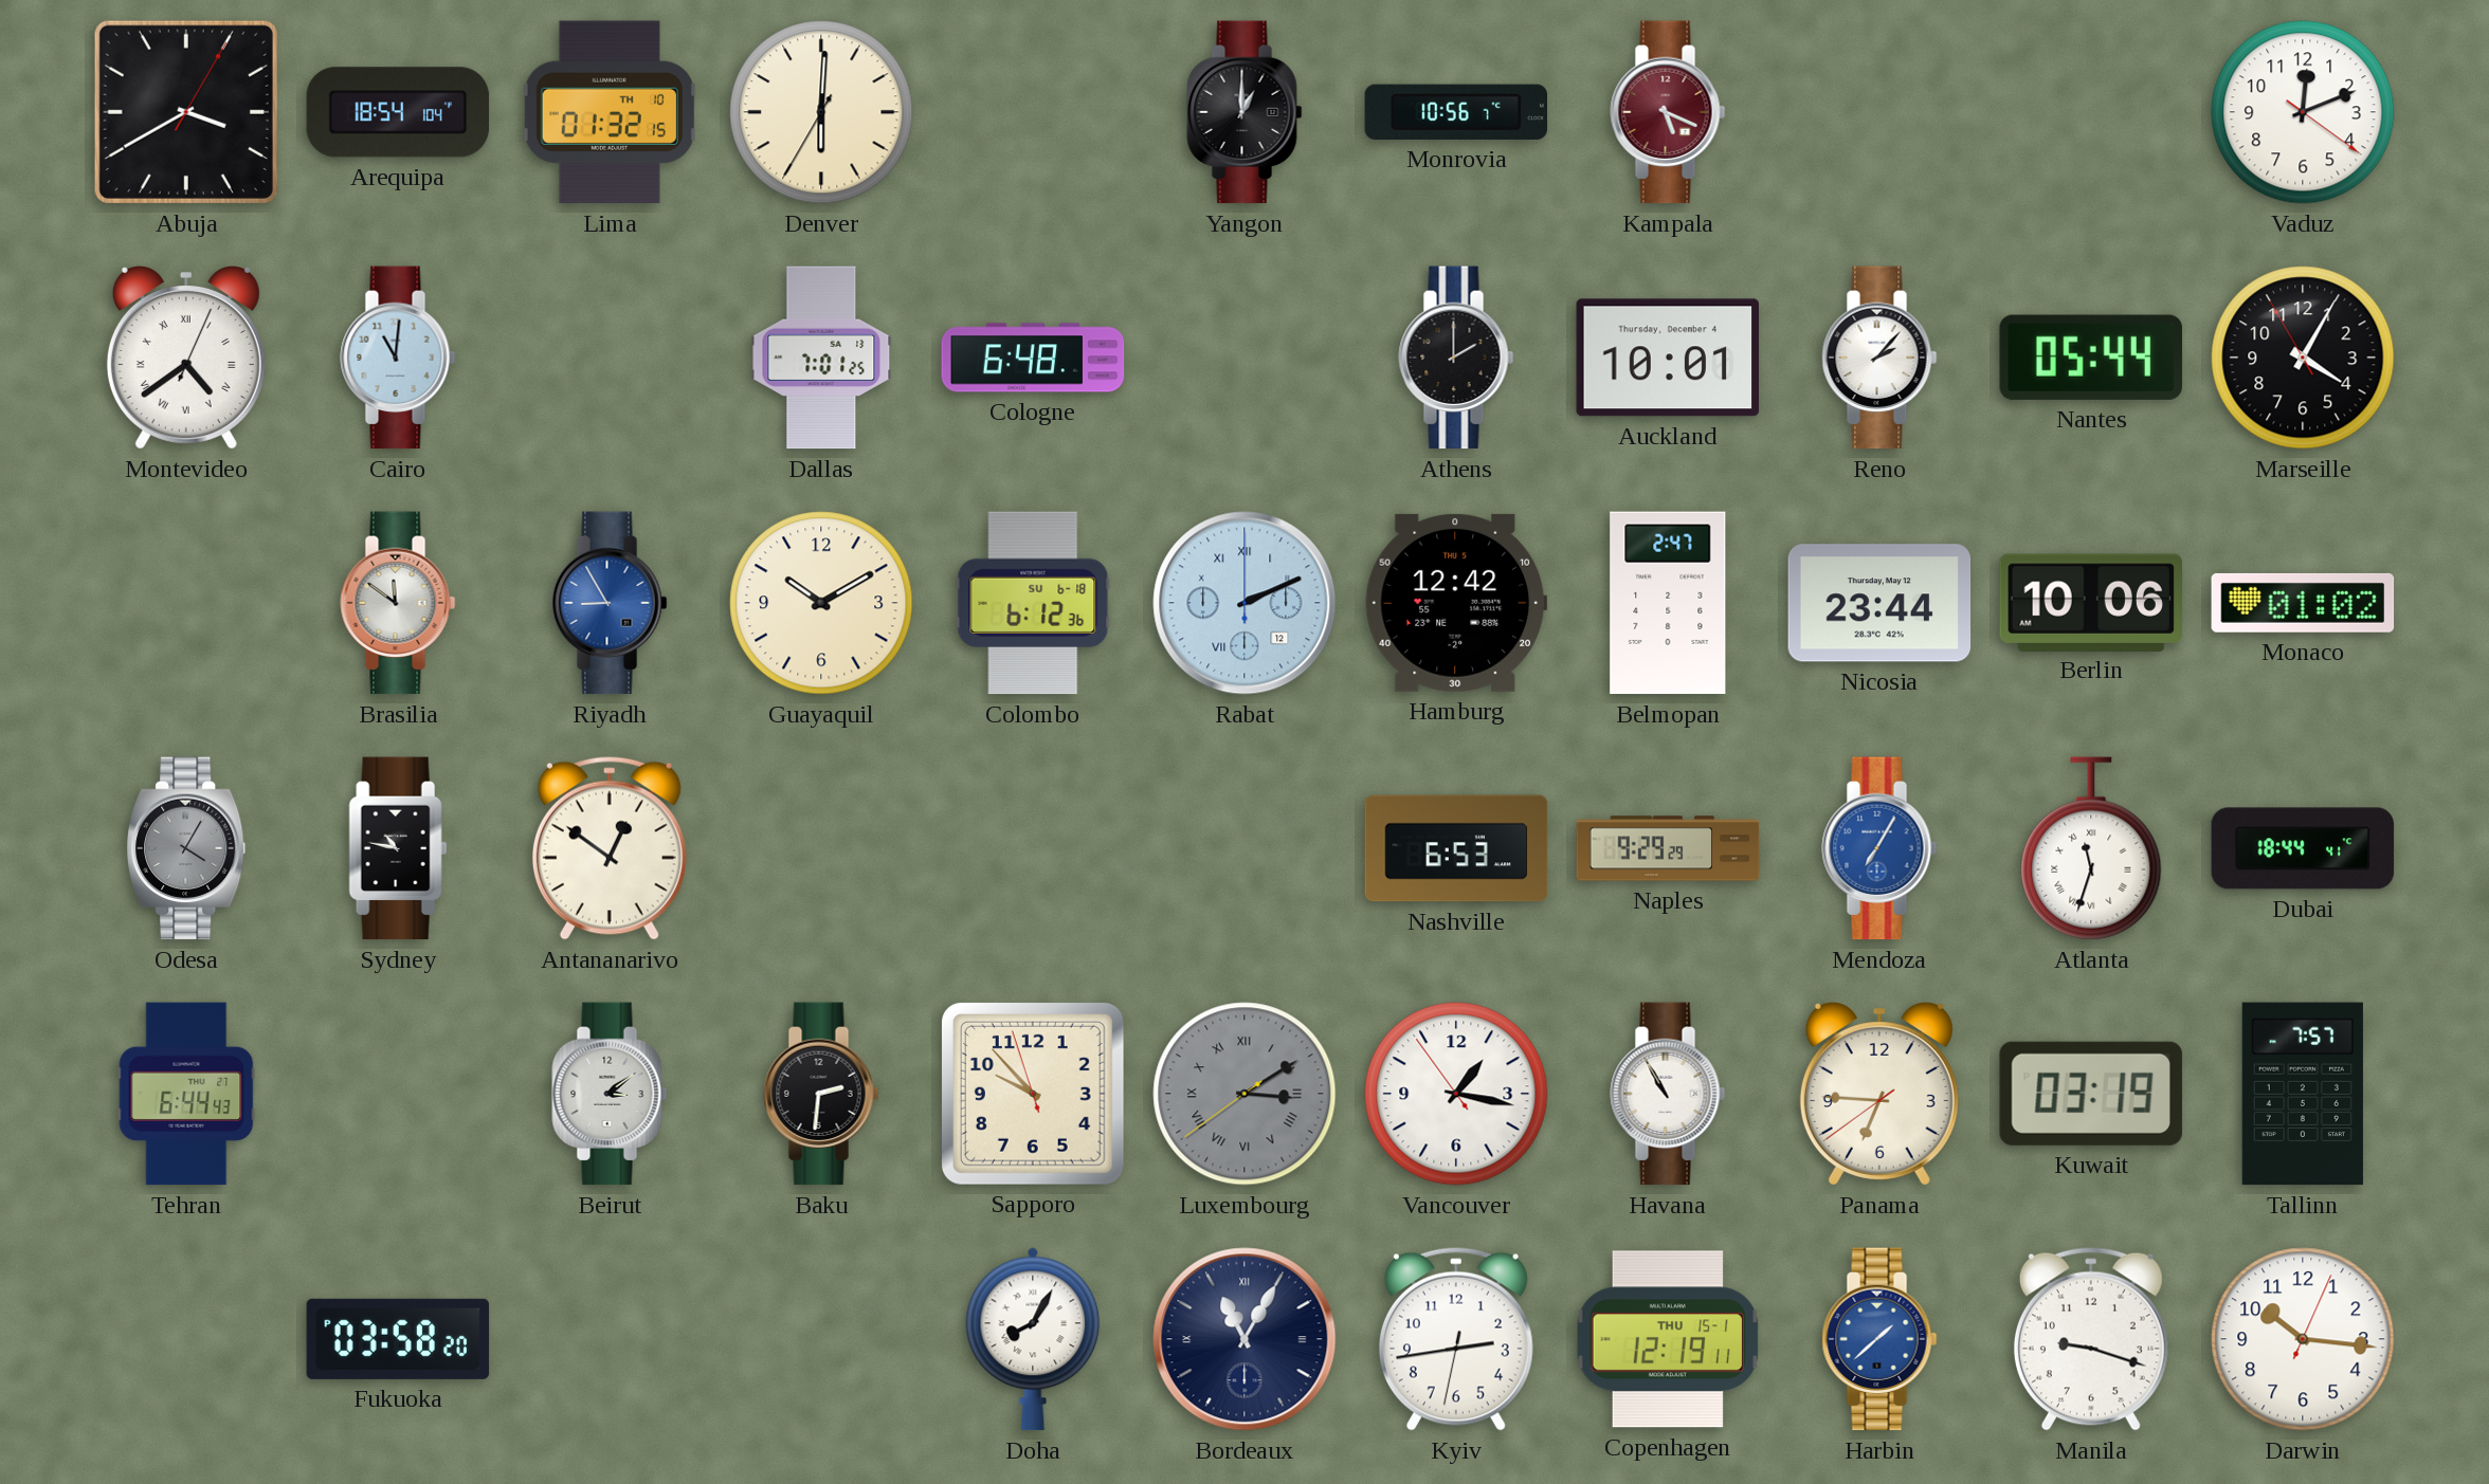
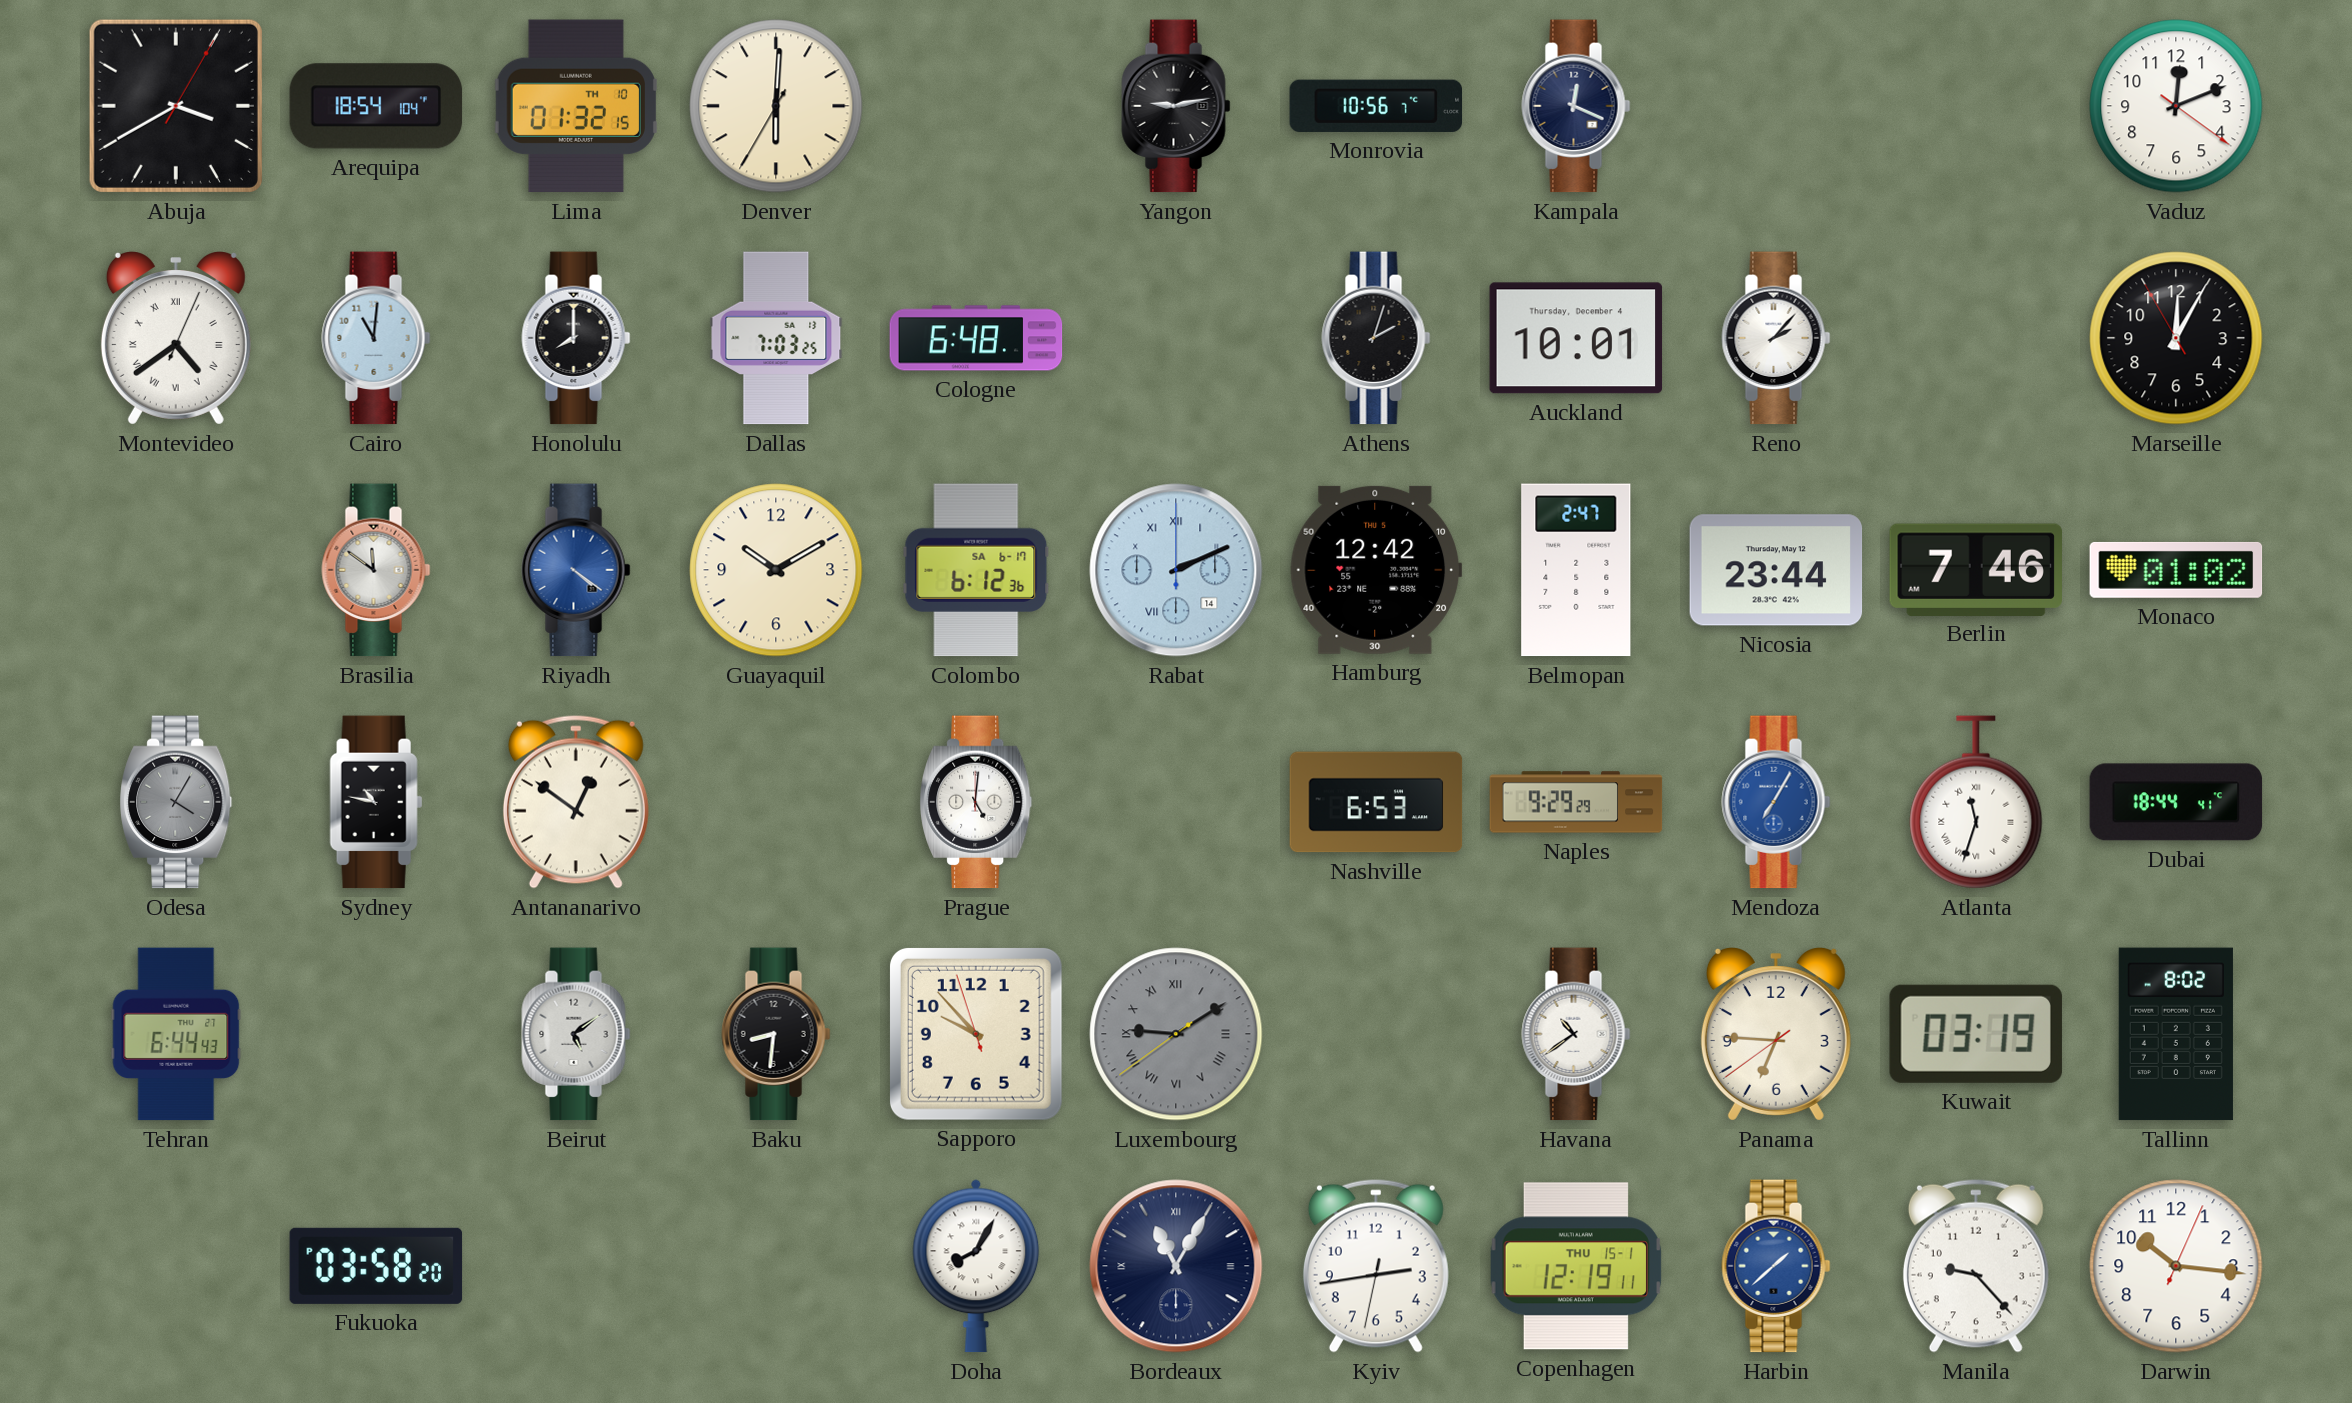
Yangon: 1:00 -> 9:13
Kampala: 5:19 -> 12:19
Kampala dial: burgundy -> navy
Honolulu: none -> 8:00
Dallas: 7:01 -> 7:03
Athens: 2:00 -> 2:03
Nantes: 05:44 -> none
Marseille: 4:04 -> 12:04
Riyadh: 8:55 -> 4:21
Colombo date: SU 6-18 -> SA 6-17
Rabat date: 12 -> 14
Berlin: 10:06 -> 7:46
Prague: none -> 5:01
Beirut: 3:09 -> 5:09
Baku: 2:31 -> 8:31
Luxembourg: 3:09 -> 9:09
Vancouver: 1:16 -> none
Havana: 10:55 -> 10:39
Tallinn: 7:57 -> 8:02
Manila: 9:18 -> 9:23
